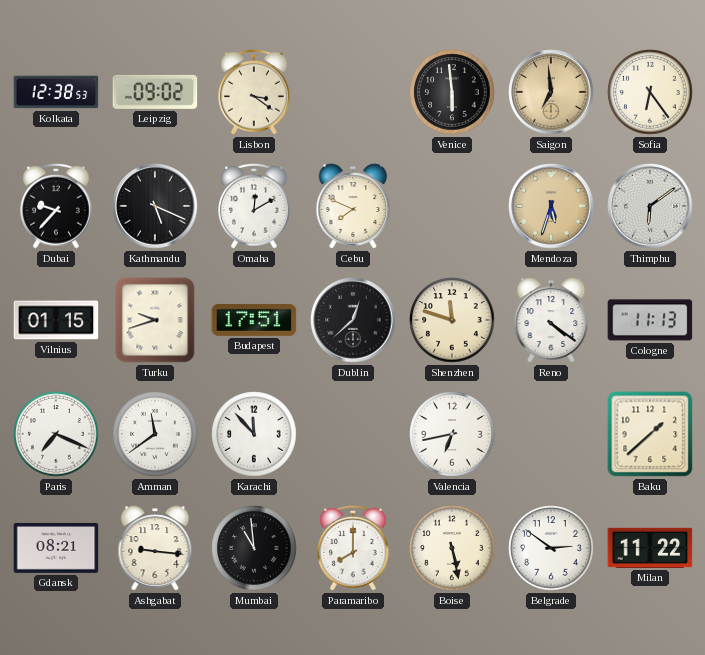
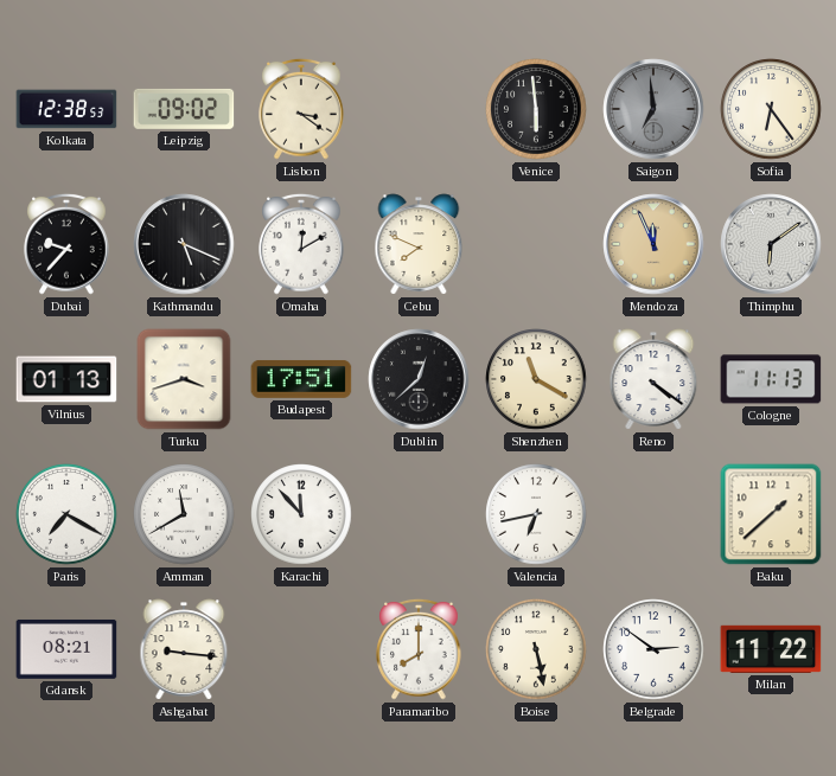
Saigon dial: champagne -> grey
Mendoza: 5:33 -> 11:56
Vilnius: 01:15 -> 01:13
Turku: 9:42 -> 3:42
Shenzhen: 11:48 -> 11:20
Paris: 7:19 -> 7:20
Amman: 11:39 -> 11:40
Mumbai: 10:59 -> none
